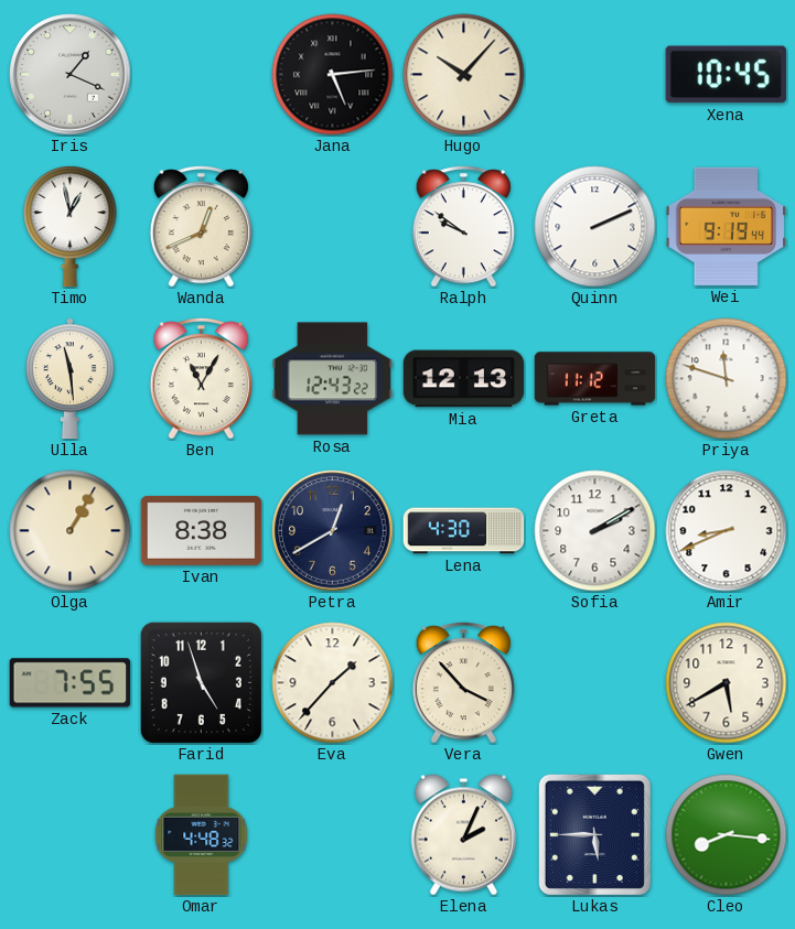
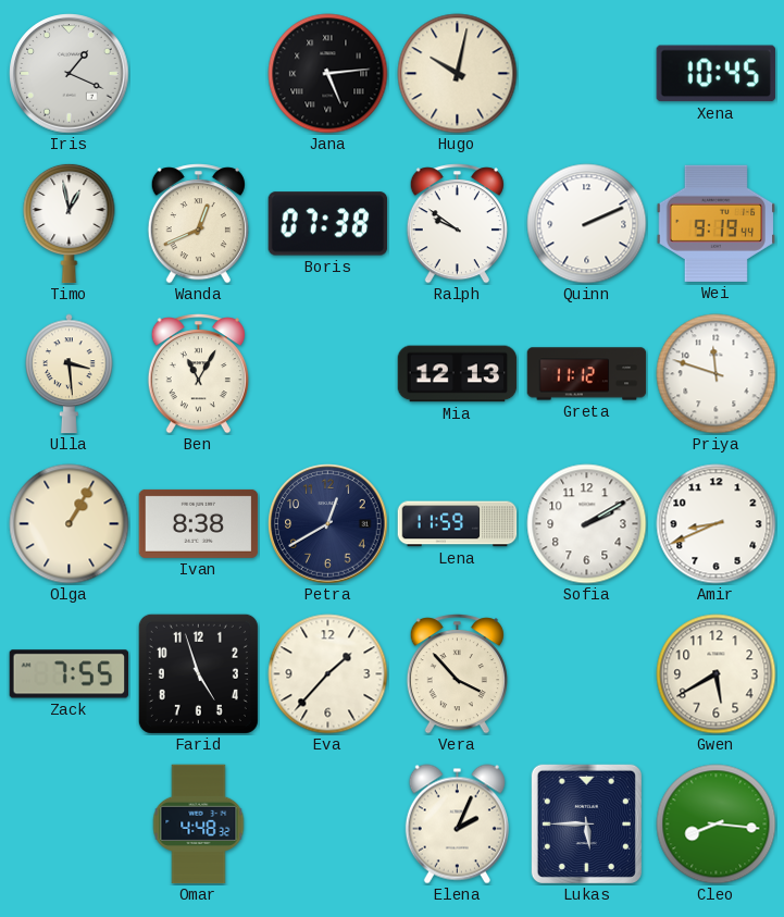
Hugo: 10:07 -> 10:02
Boris: none -> 07:38
Ulla: 11:29 -> 3:29
Rosa: 12:43 -> none
Lena: 4:30 -> 11:59
